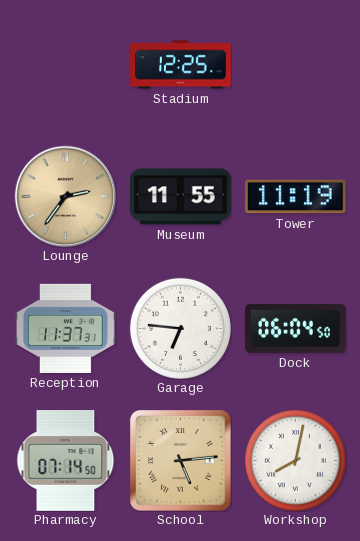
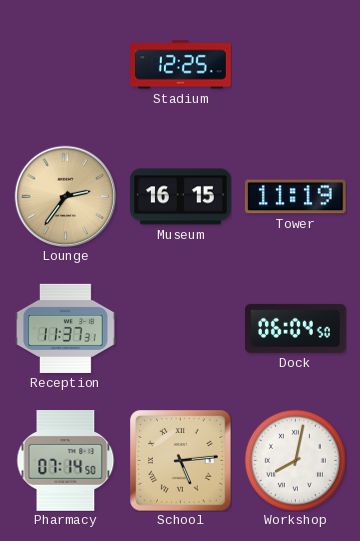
Museum: 11:55 -> 16:15
Garage: 6:46 -> none
